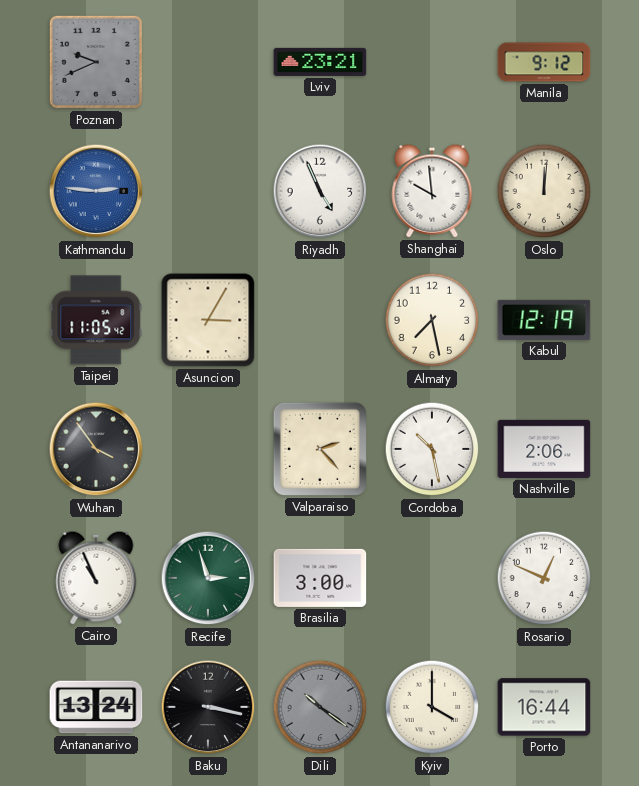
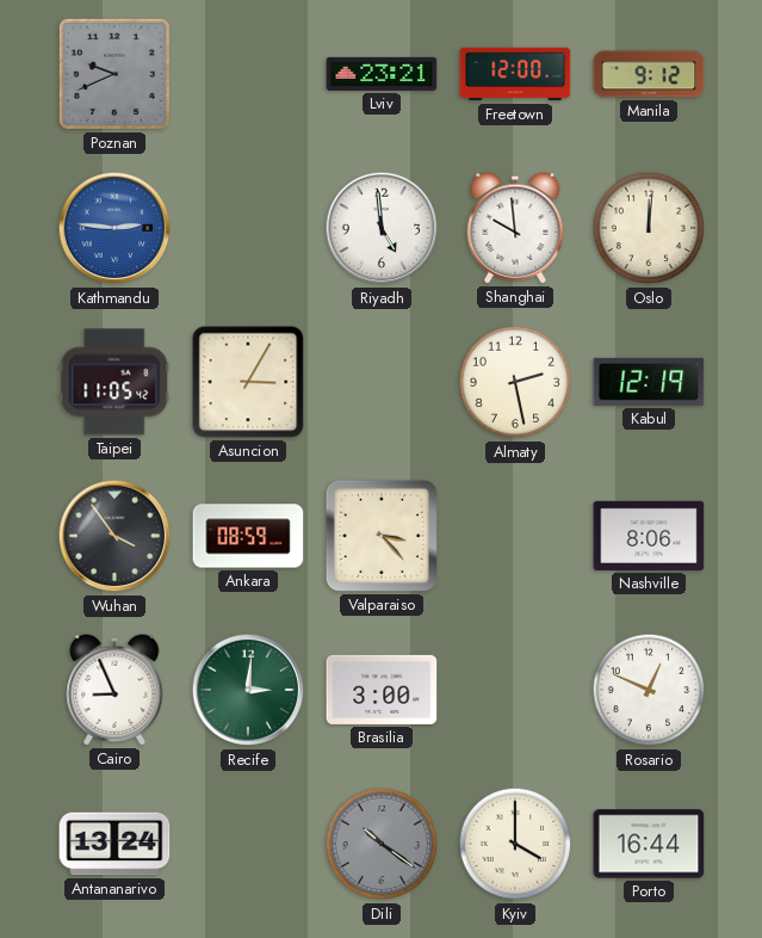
Freetown: none -> 12:00
Riyadh: 4:56 -> 4:59
Almaty: 7:28 -> 2:28
Ankara: none -> 08:59
Valparaiso: 2:23 -> 3:23
Cordoba: 10:28 -> none
Nashville: 2:06 -> 8:06
Cairo: 10:56 -> 8:56
Recife: 2:57 -> 3:01
Baku: 3:17 -> none
